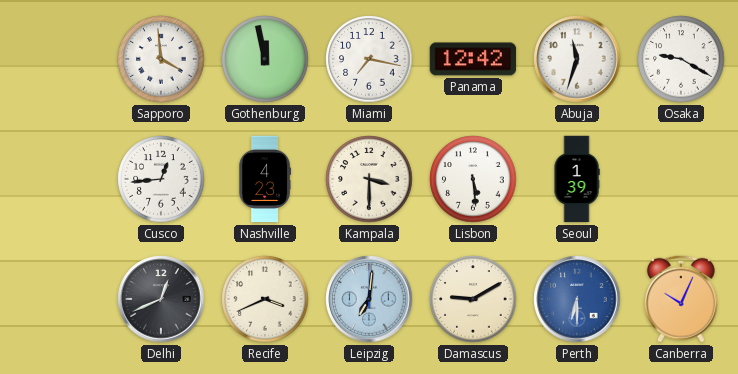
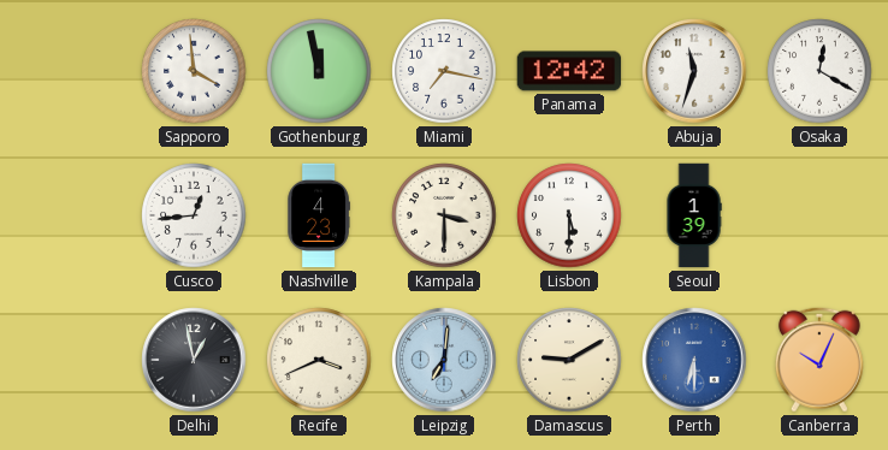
Osaka: 9:20 -> 12:20
Lisbon: 5:29 -> 5:30
Delhi: 12:41 -> 12:58
